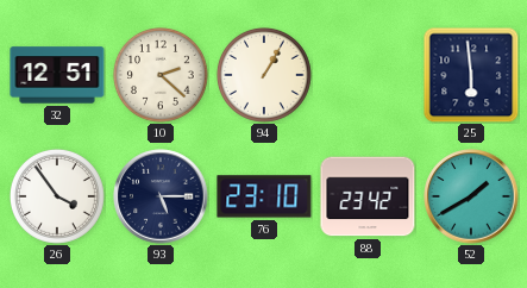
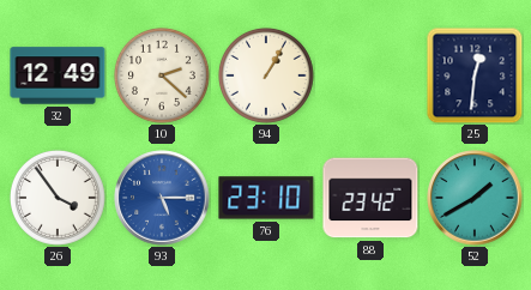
32: 12:51 -> 12:49
25: 5:59 -> 12:31
93 dial: navy -> blue
